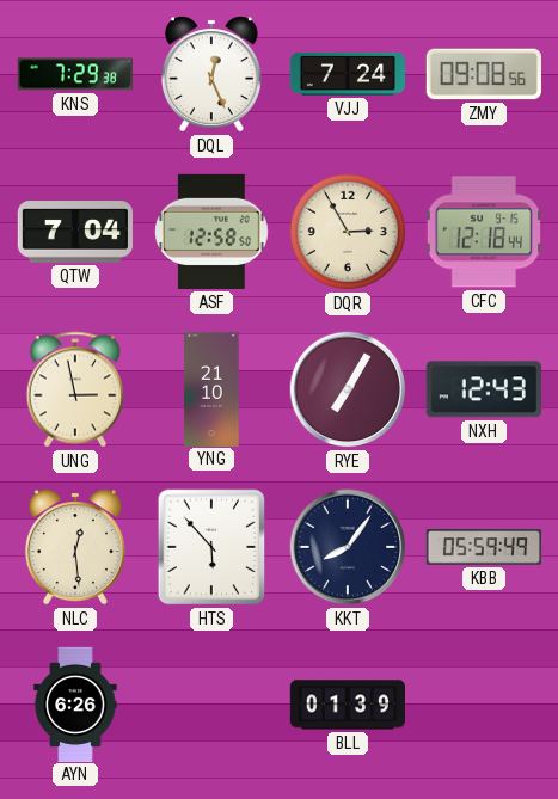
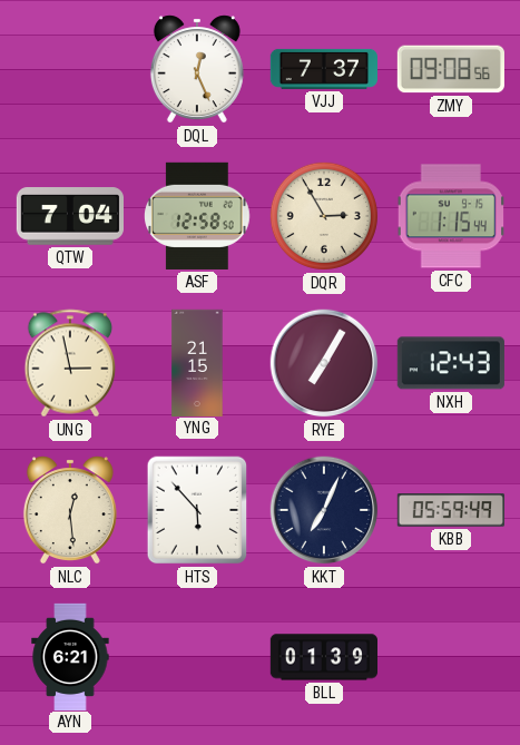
KNS: 7:29 -> none
VJJ: 7:24 -> 7:37
CFC: 12:18 -> 1:15
YNG: 21:10 -> 21:15
KKT: 8:06 -> 7:04
AYN: 6:26 -> 6:21
